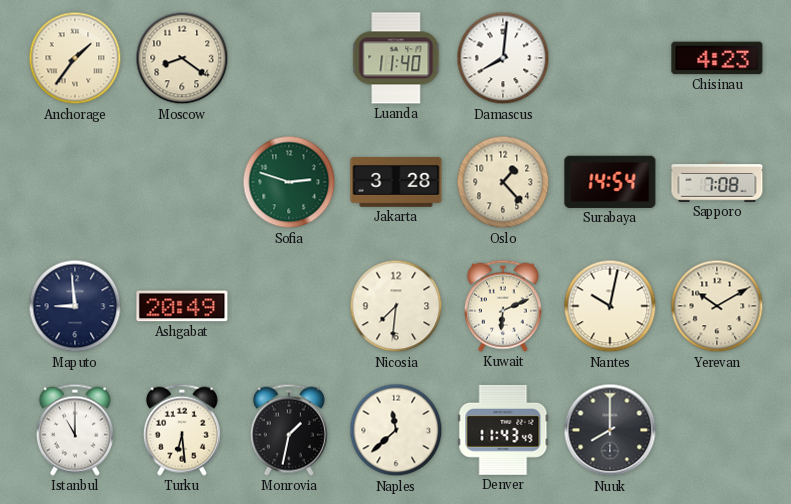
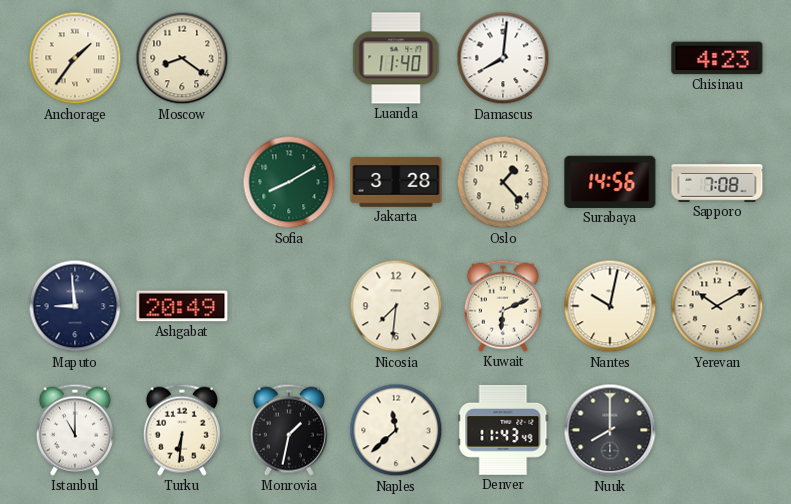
Sofia: 2:48 -> 8:10
Surabaya: 14:54 -> 14:56
Turku: 6:29 -> 6:31
